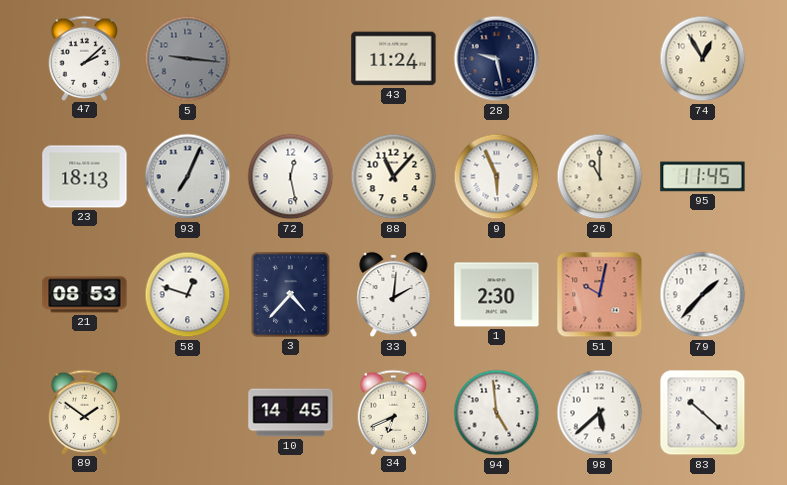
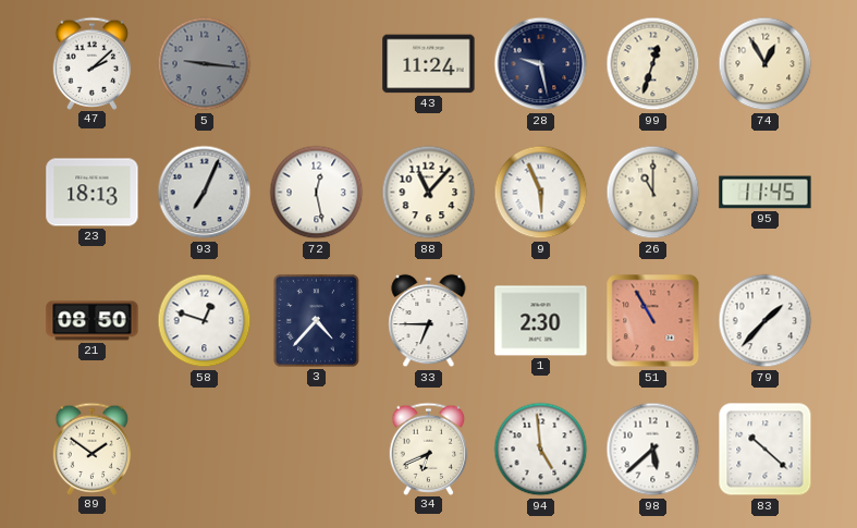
99: none -> 12:33
21: 08:53 -> 08:50
33: 2:01 -> 6:45
51: 10:02 -> 10:55
10: 14:45 -> none
